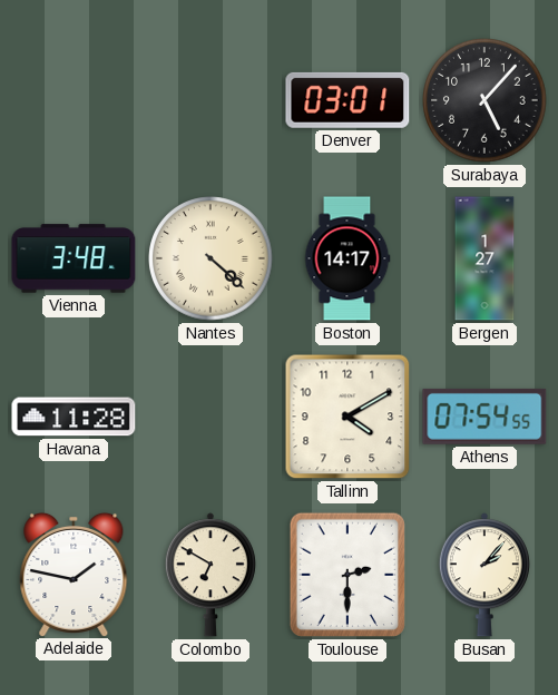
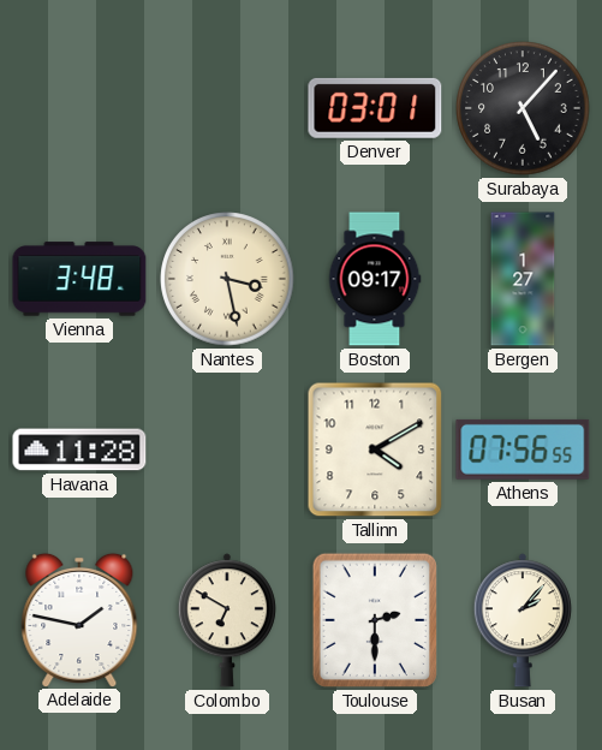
Nantes: 4:22 -> 3:28
Boston: 14:17 -> 09:17
Athens: 07:54 -> 07:56
